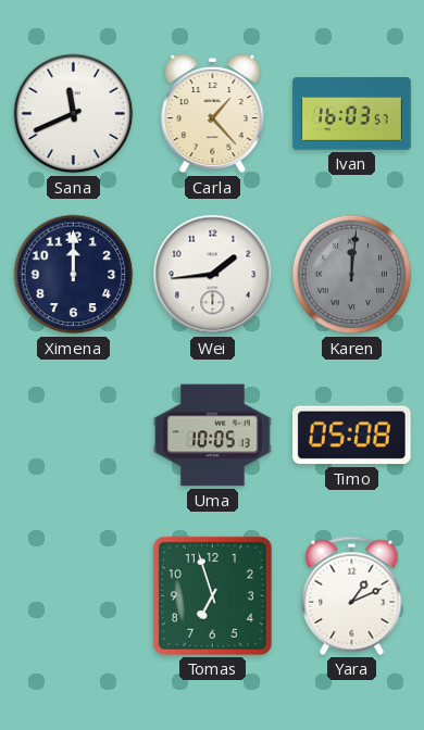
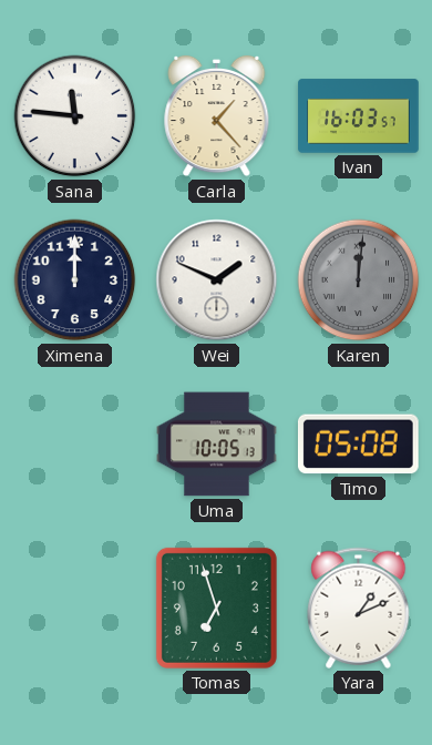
Sana: 11:41 -> 11:46
Wei: 1:44 -> 1:49
